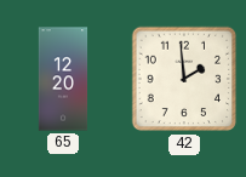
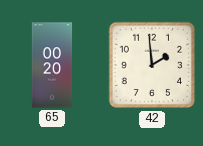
65: 12:20 -> 00:20
